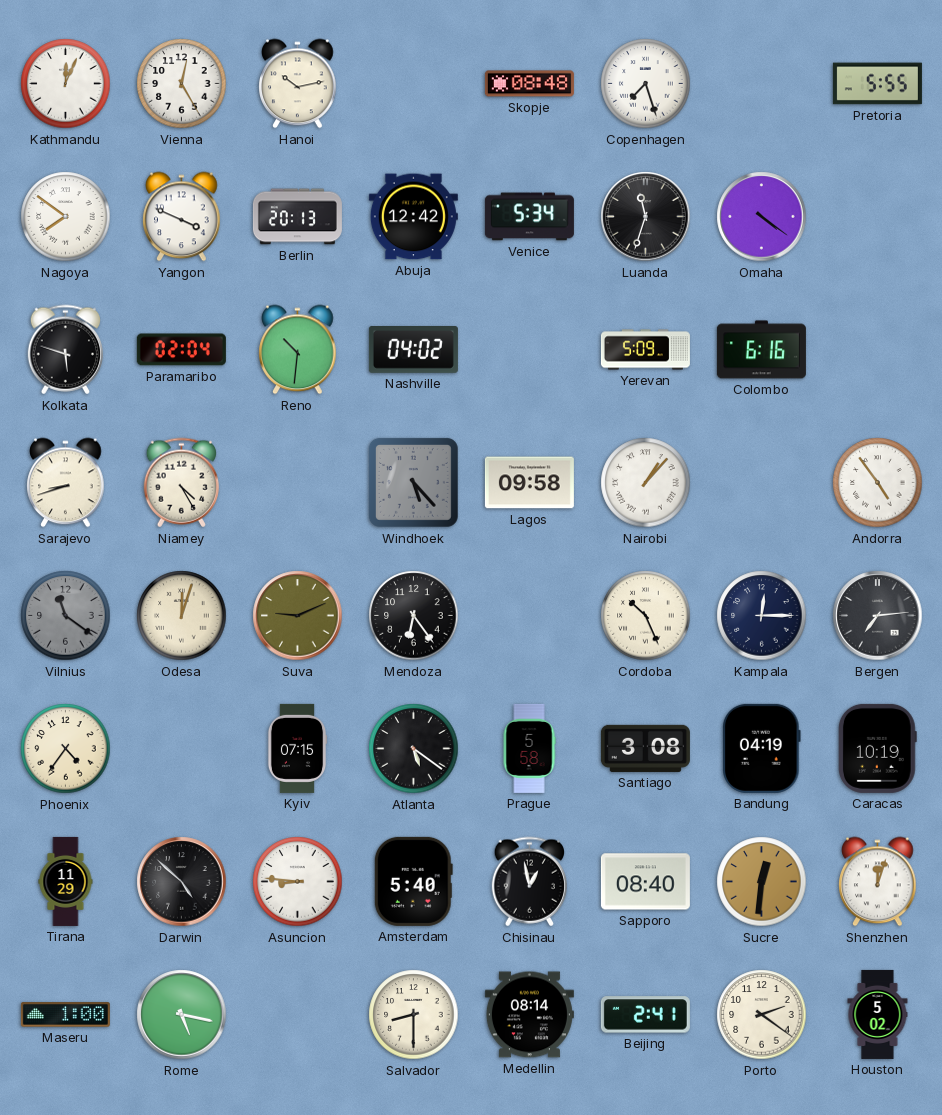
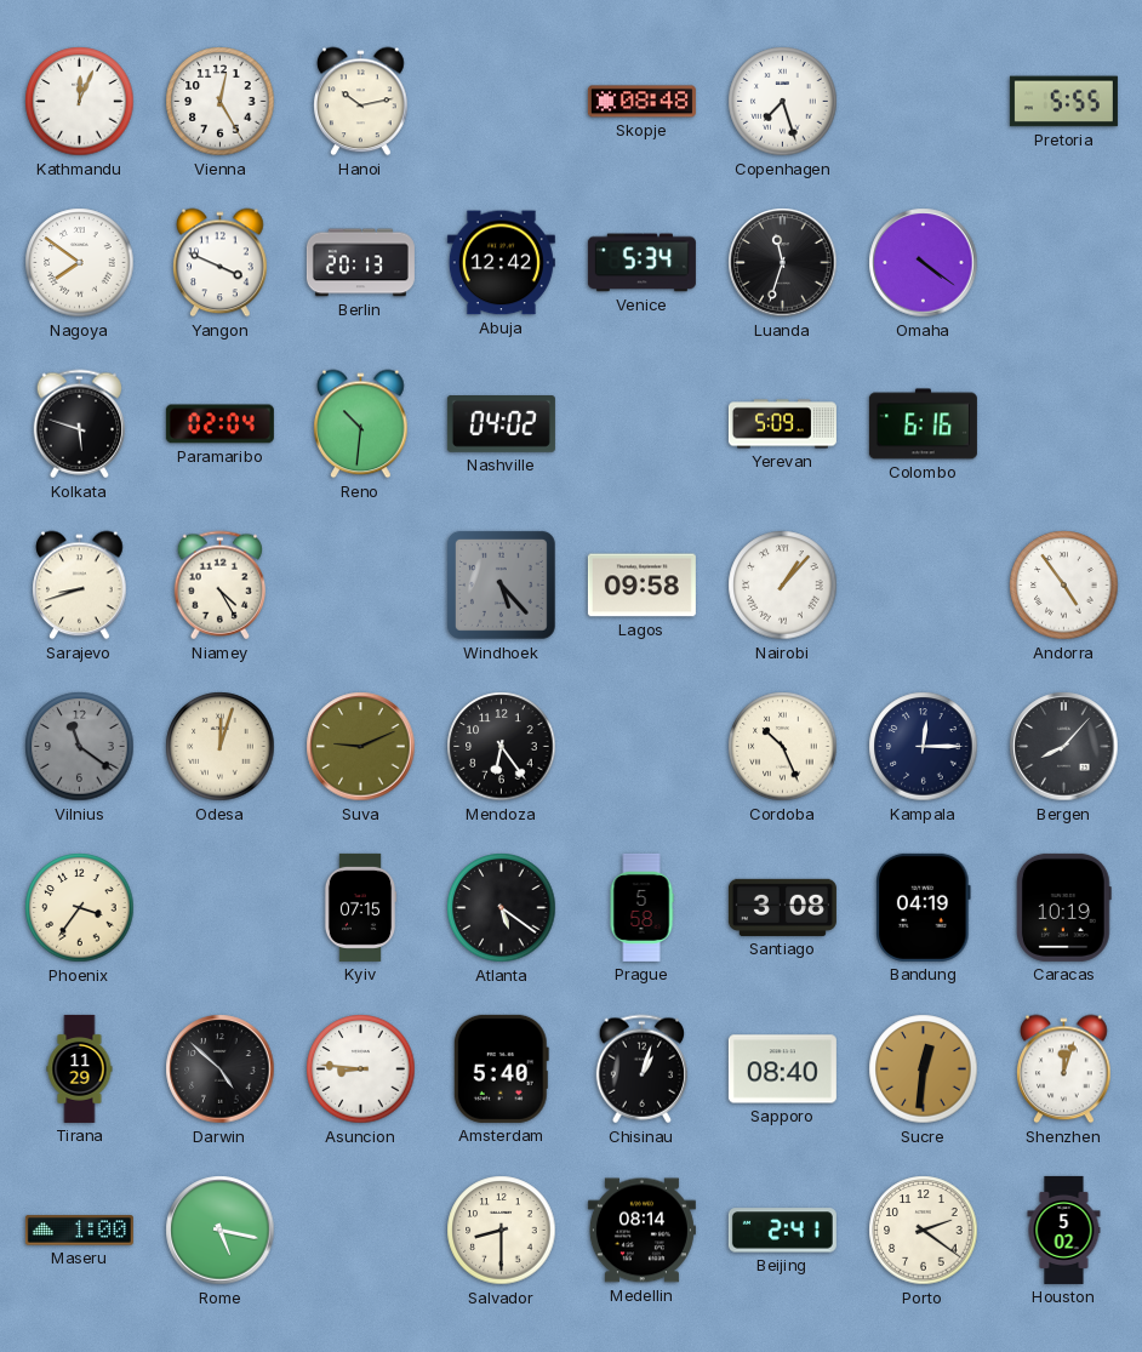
Bergen: 7:14 -> 8:07
Phoenix: 4:36 -> 3:36
Chisinau: 12:58 -> 1:03
